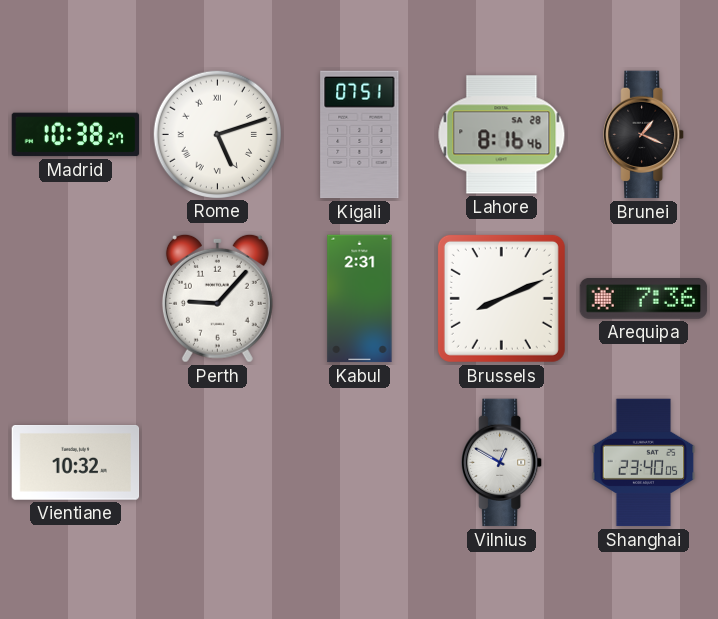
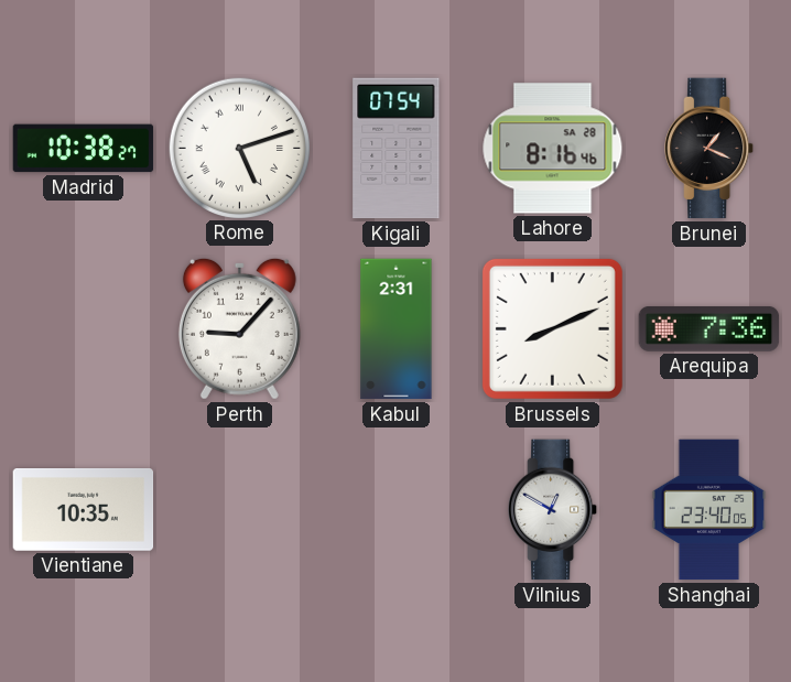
Kigali: 07:51 -> 07:54
Vientiane: 10:32 -> 10:35
